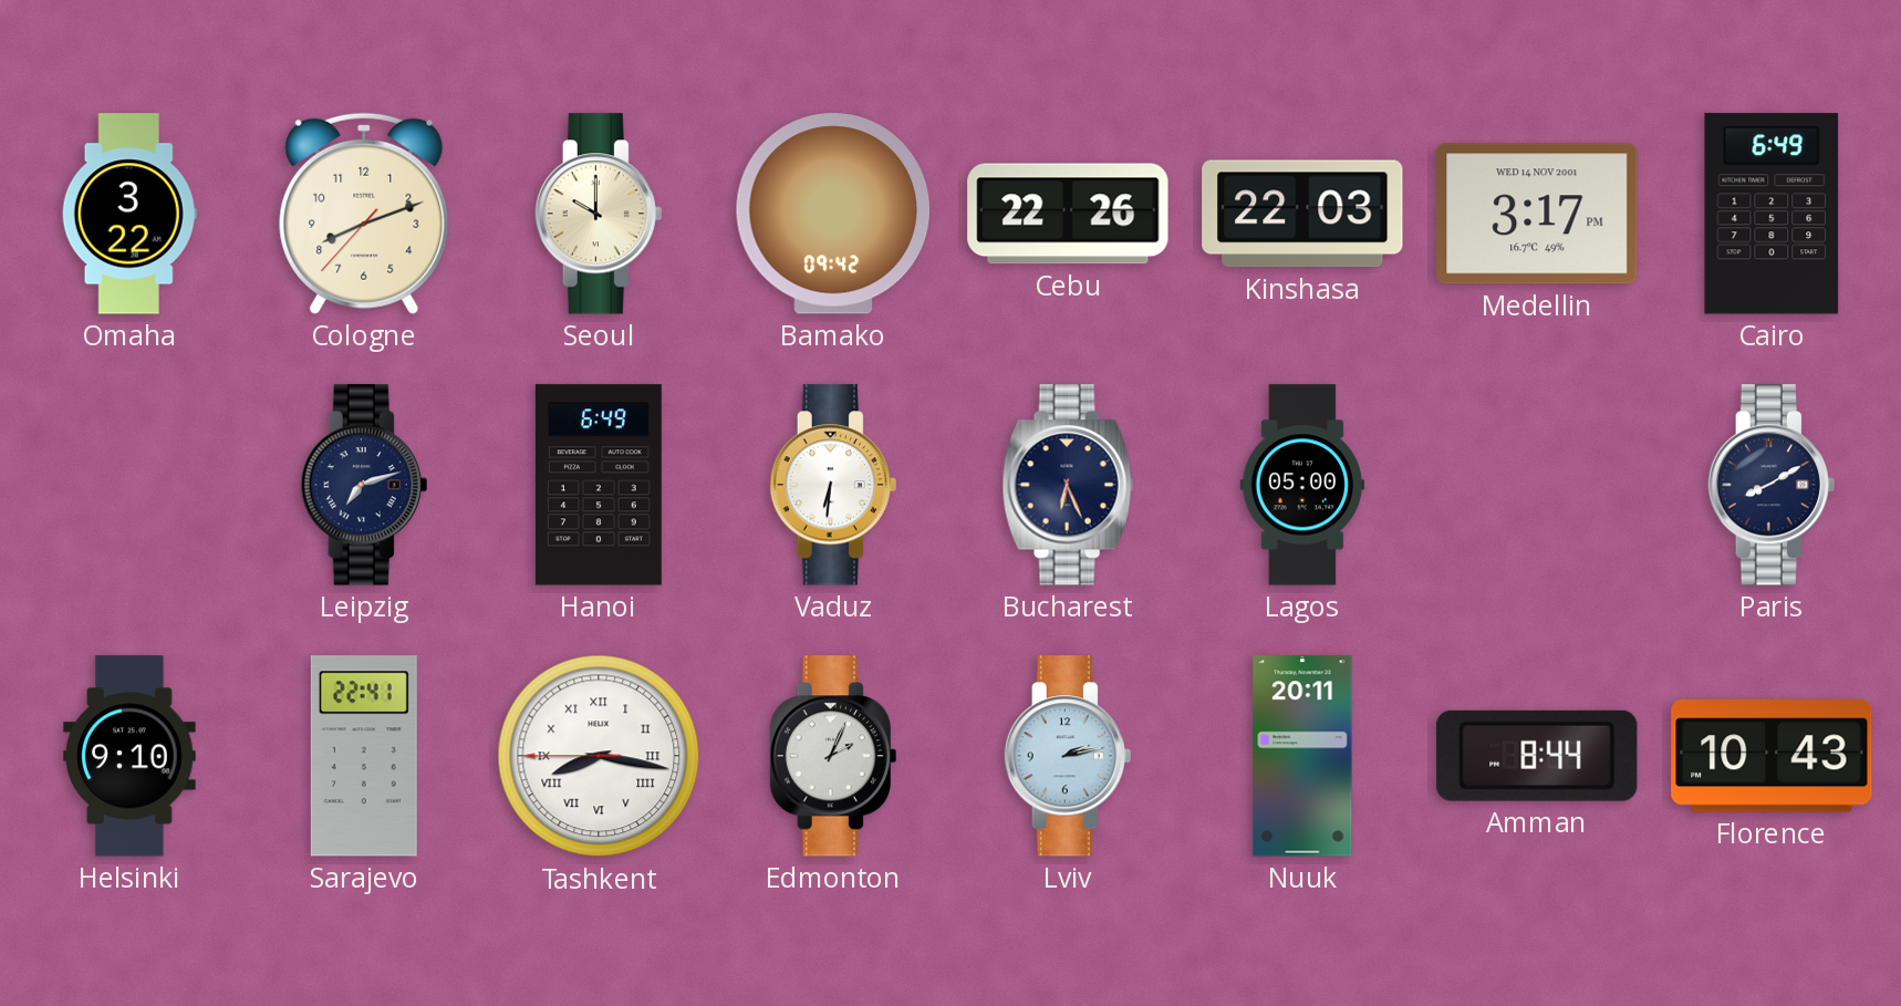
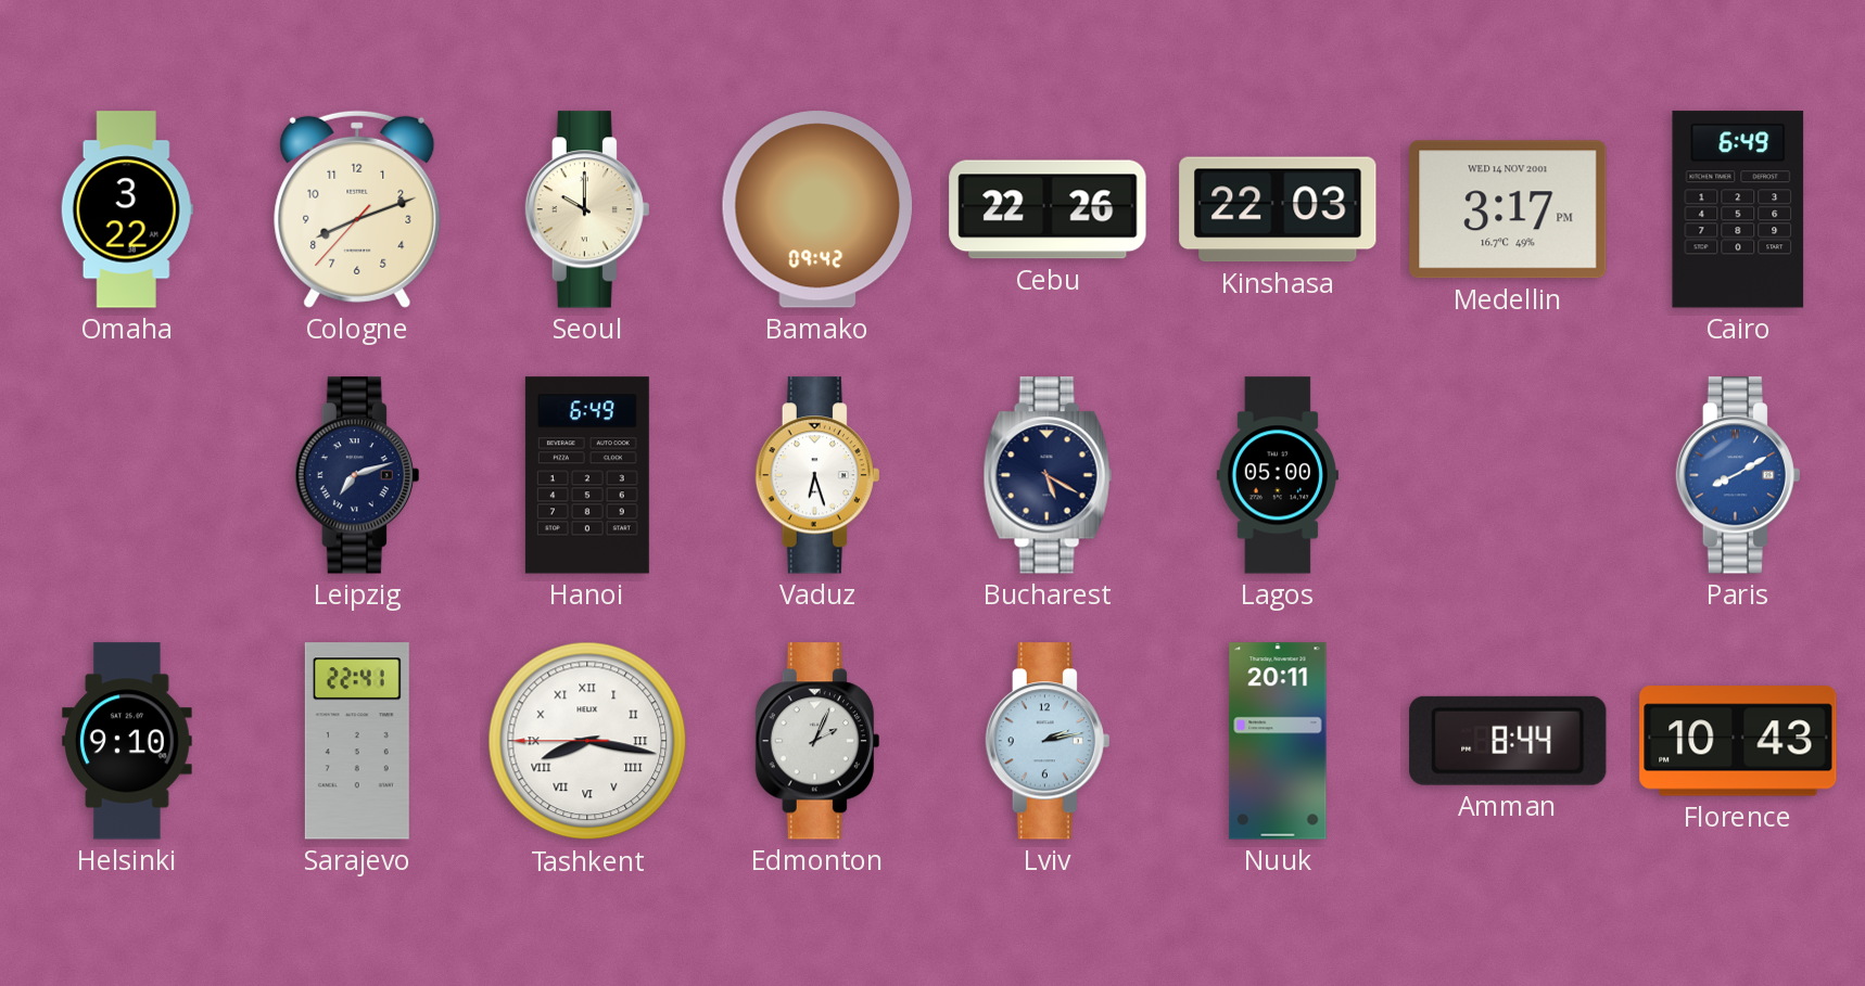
Vaduz: 6:31 -> 6:27
Bucharest: 6:26 -> 5:20
Paris dial: navy -> blue
